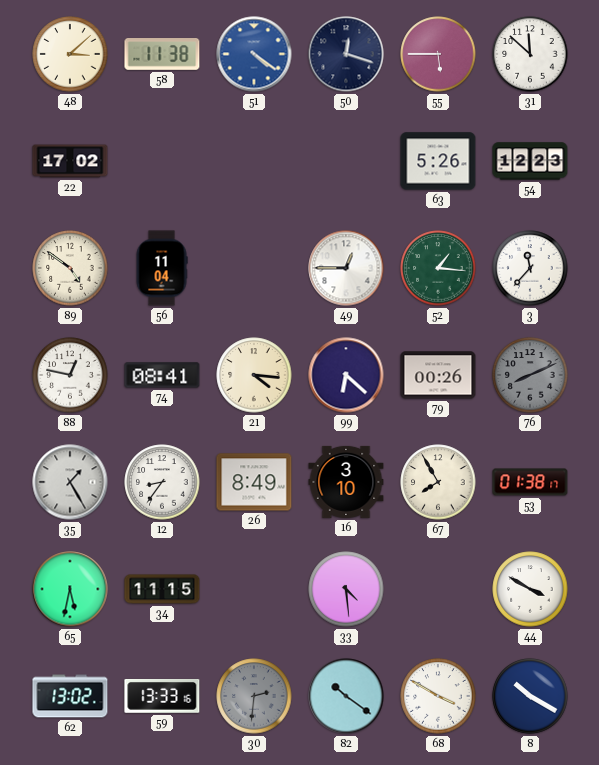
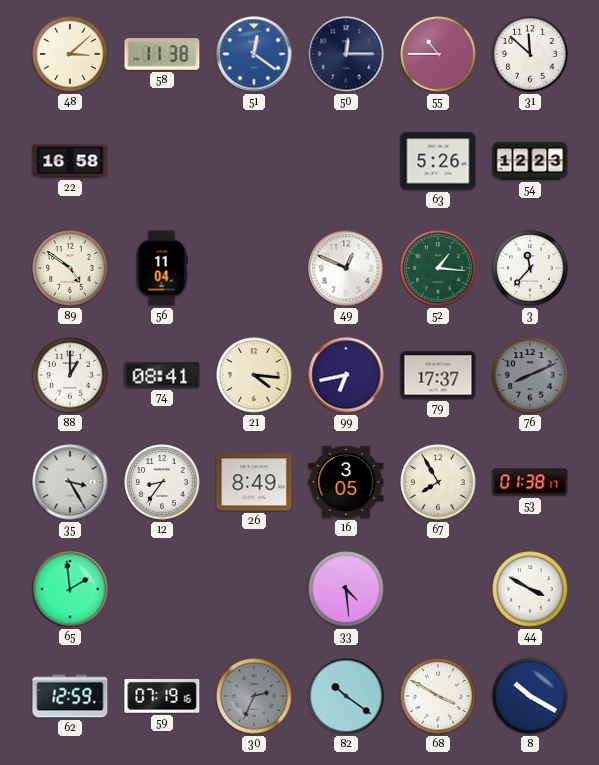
51: 4:21 -> 12:21
50: 12:18 -> 12:15
55: 5:45 -> 10:45
22: 17:02 -> 16:58
49: 12:45 -> 12:49
88: 12:47 -> 1:00
99: 6:22 -> 6:43
79: 00:26 -> 17:37
35: 1:25 -> 3:25
16: 3:10 -> 3:05
65: 5:32 -> 1:59
34: 11:15 -> none
62: 13:02 -> 12:59
59: 13:33 -> 07:19
30: 2:31 -> 2:34
